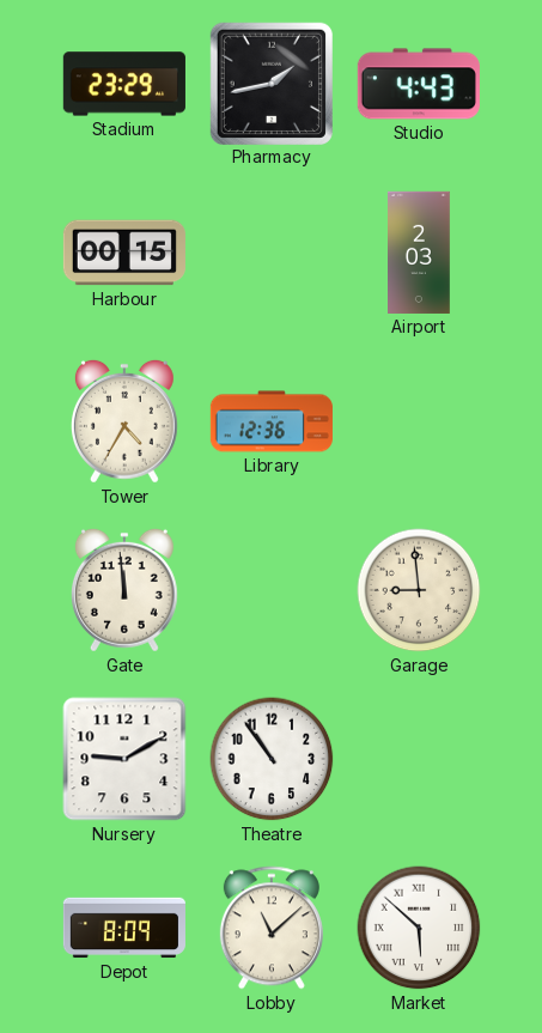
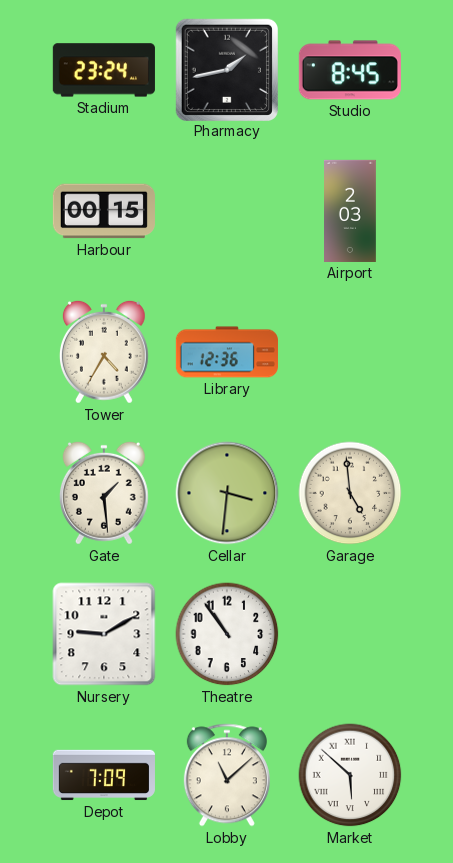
Stadium: 23:29 -> 23:24
Studio: 4:43 -> 8:45
Gate: 11:59 -> 1:29
Cellar: none -> 3:31
Garage: 8:59 -> 4:59
Depot: 8:09 -> 7:09
